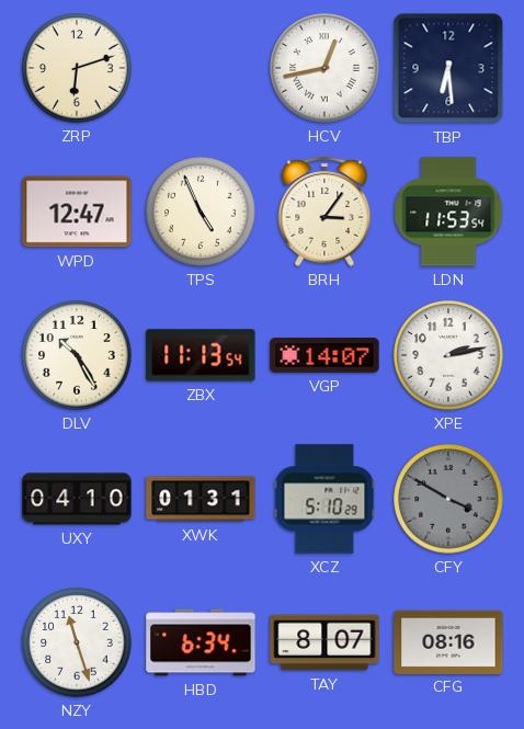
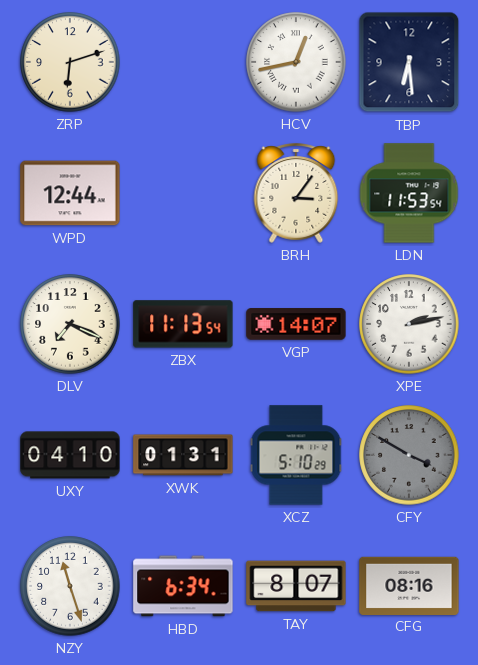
WPD: 12:47 -> 12:44
TPS: 4:56 -> none
DLV: 10:25 -> 7:19
